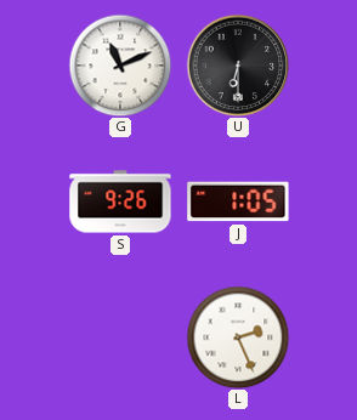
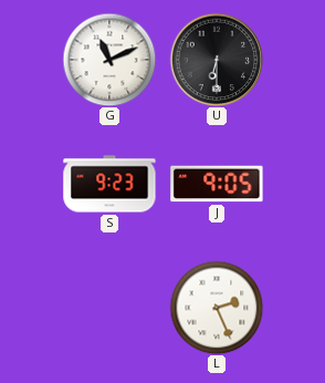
S: 9:26 -> 9:23
J: 1:05 -> 9:05
